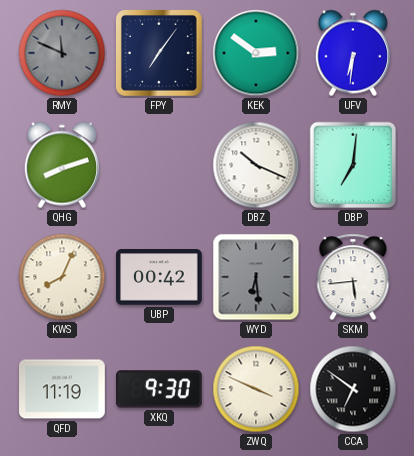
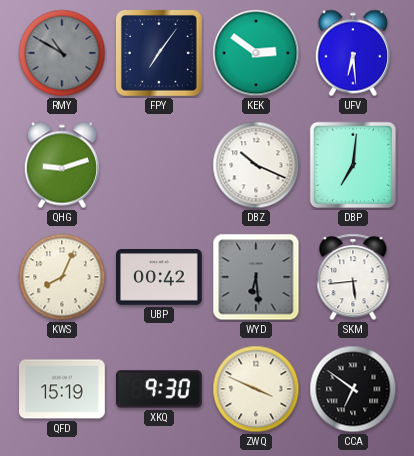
RMY: 11:49 -> 10:50
UFV: 6:31 -> 6:29
QHG: 8:12 -> 9:12
QFD: 11:19 -> 15:19
